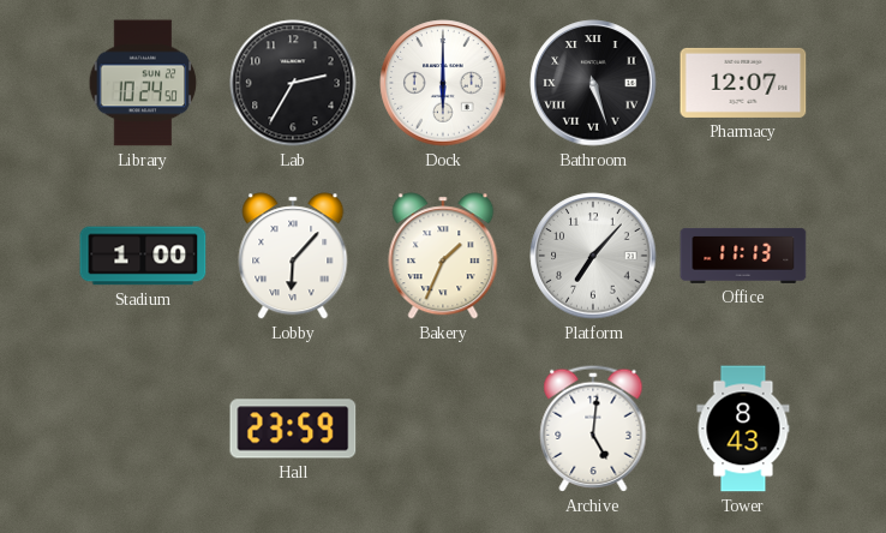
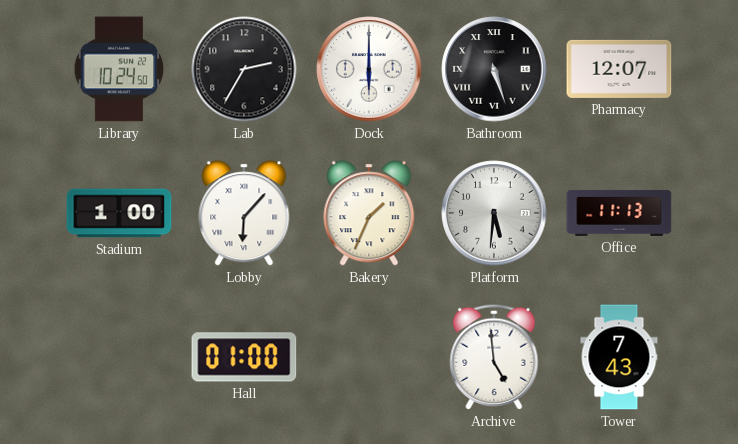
Platform: 7:07 -> 5:31
Hall: 23:59 -> 01:00
Archive: 5:01 -> 4:59
Tower: 8:43 -> 7:43
